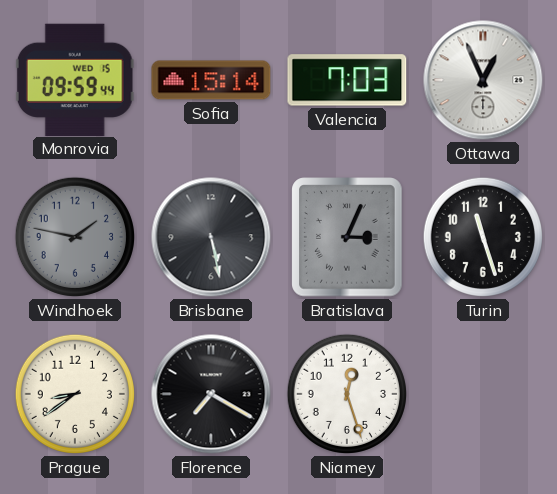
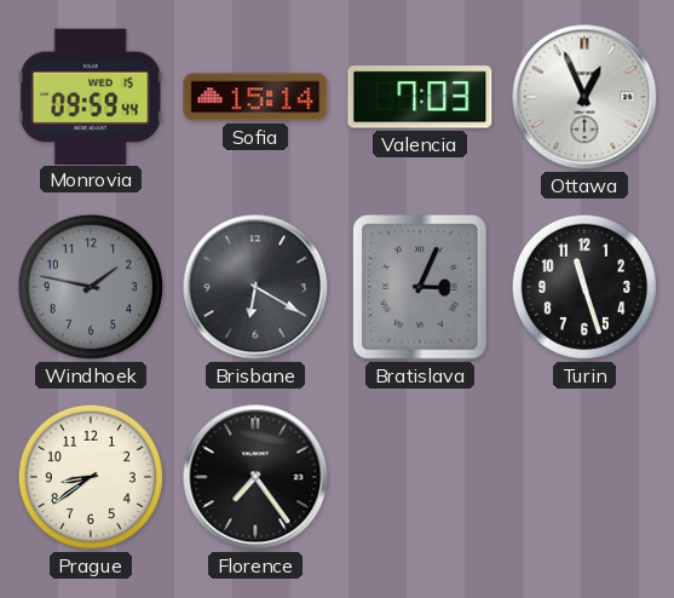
Brisbane: 5:28 -> 6:20
Florence: 7:20 -> 7:24
Niamey: 12:27 -> none
